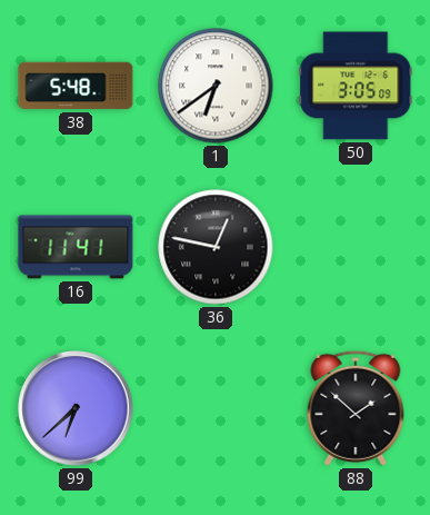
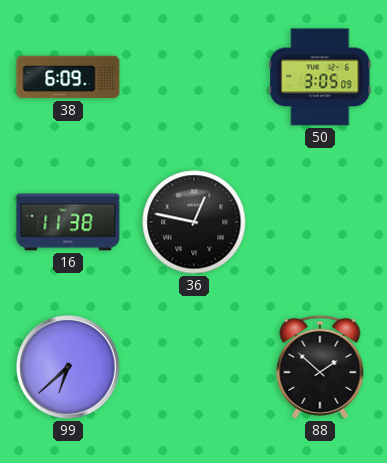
38: 5:48 -> 6:09
1: 6:39 -> none
16: 11:41 -> 11:38
